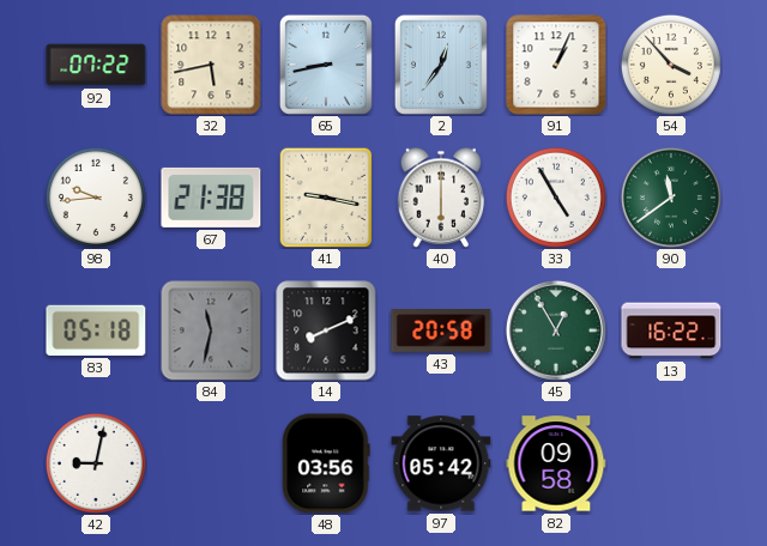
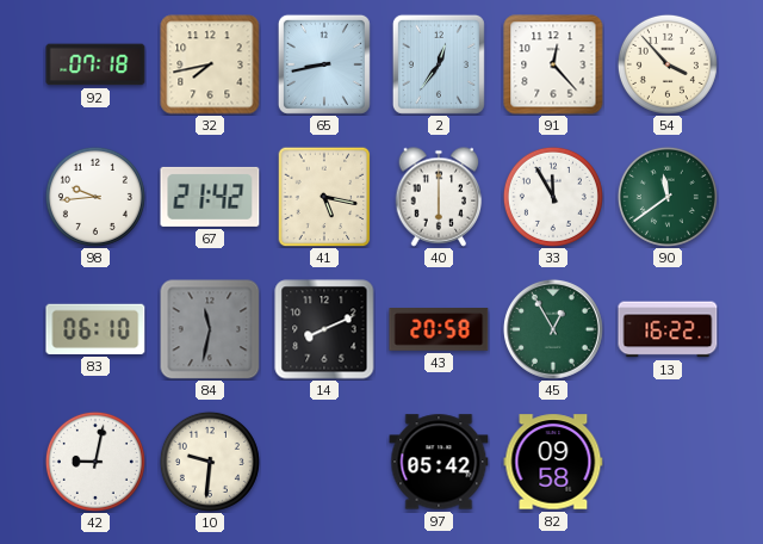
92: 07:22 -> 07:18
32: 5:43 -> 7:43
91: 1:04 -> 12:23
67: 21:38 -> 21:42
41: 9:17 -> 5:17
33: 4:55 -> 11:55
83: 05:18 -> 06:10
10: none -> 9:31
48: 03:56 -> none
